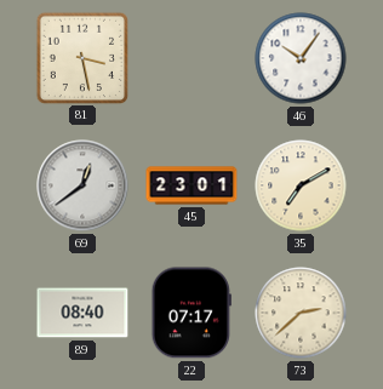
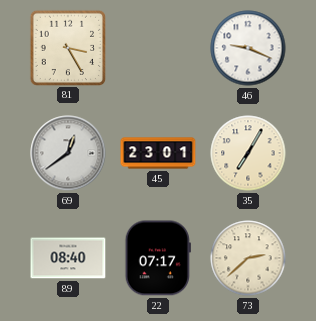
81: 3:28 -> 3:25
46: 10:06 -> 9:19
35: 7:10 -> 7:05
